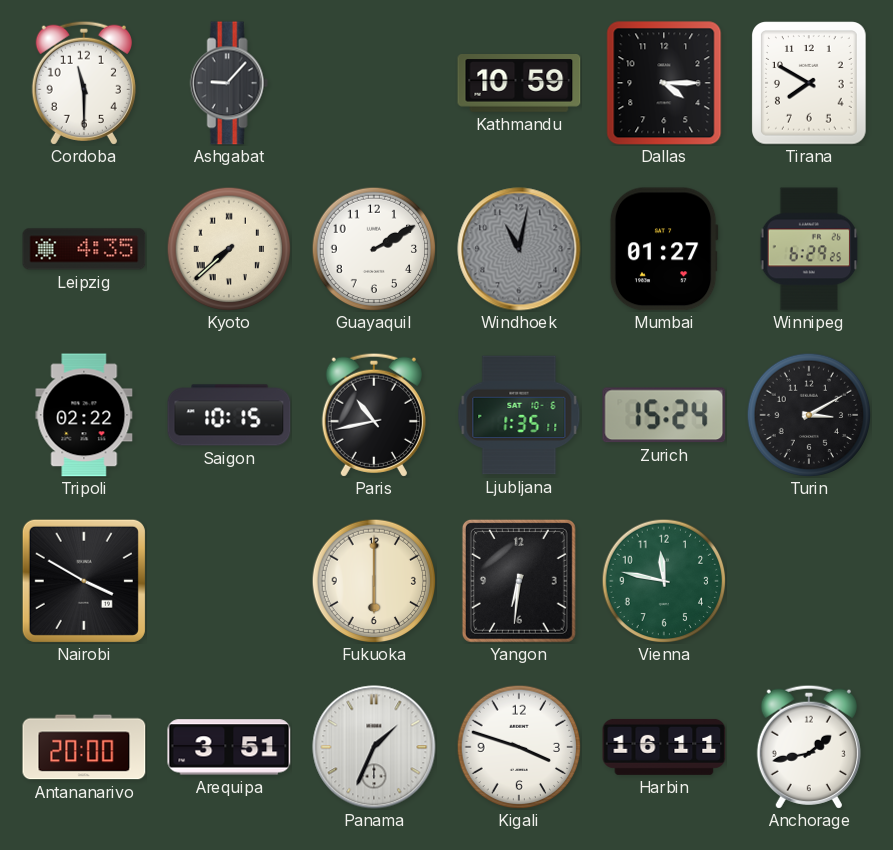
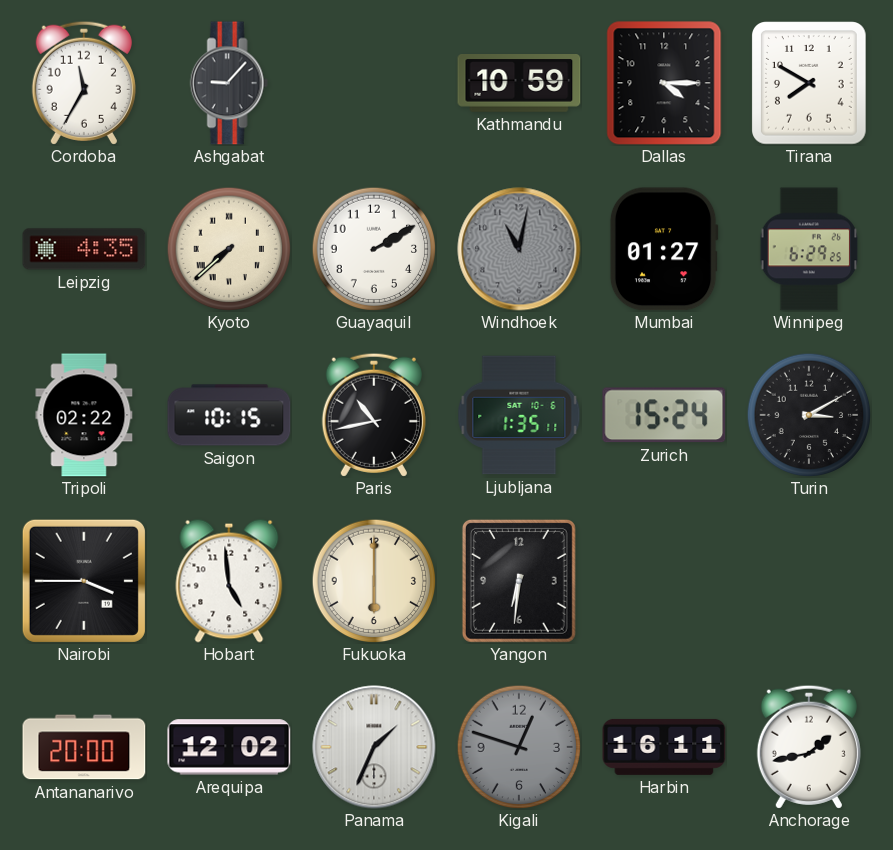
Cordoba: 11:30 -> 11:35
Nairobi: 3:50 -> 3:45
Hobart: none -> 4:59
Vienna: 11:47 -> none
Arequipa: 3:51 -> 12:02
Kigali: 3:48 -> 12:48
Kigali dial: white -> grey
